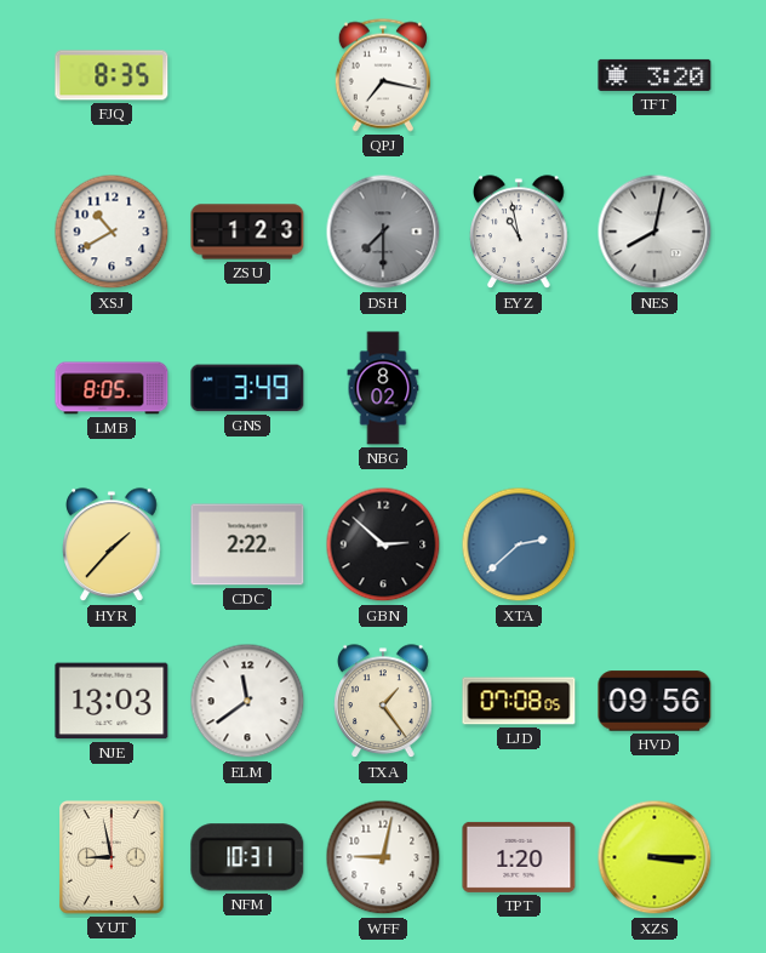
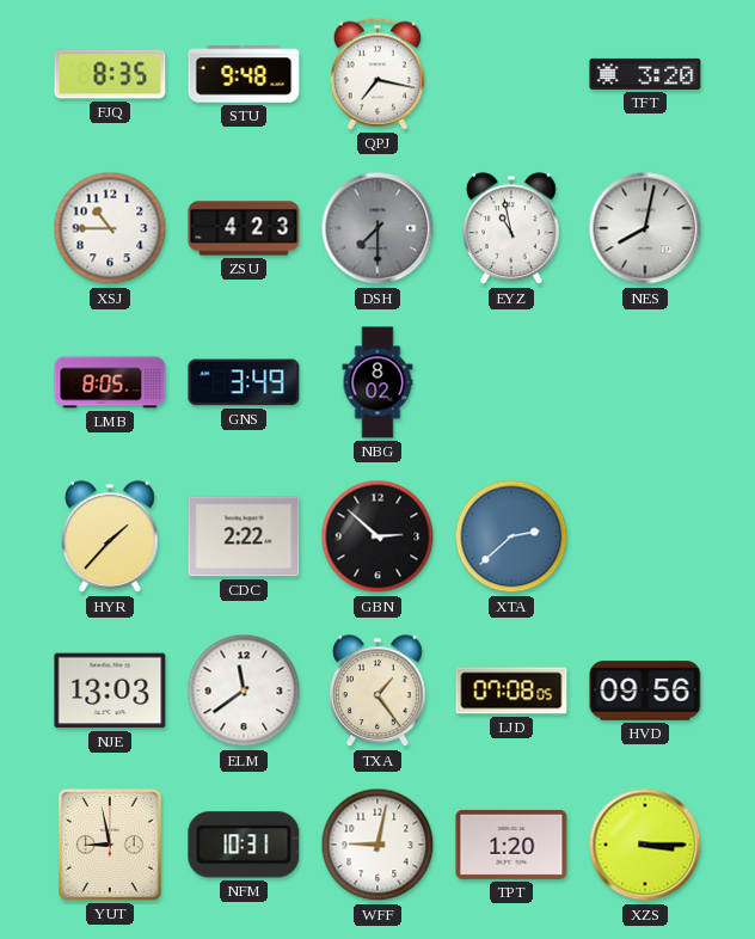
STU: none -> 9:48
XSJ: 10:40 -> 10:45
ZSU: 1:23 -> 4:23
